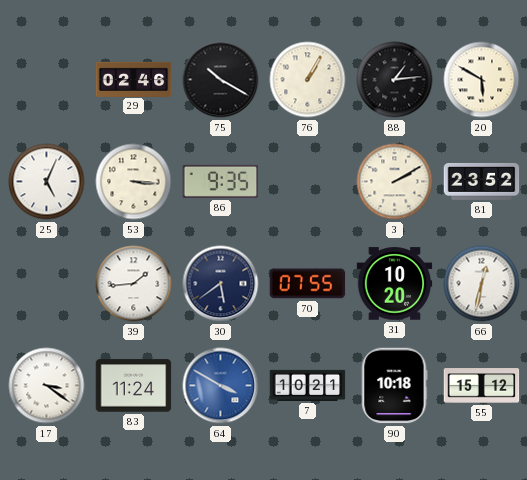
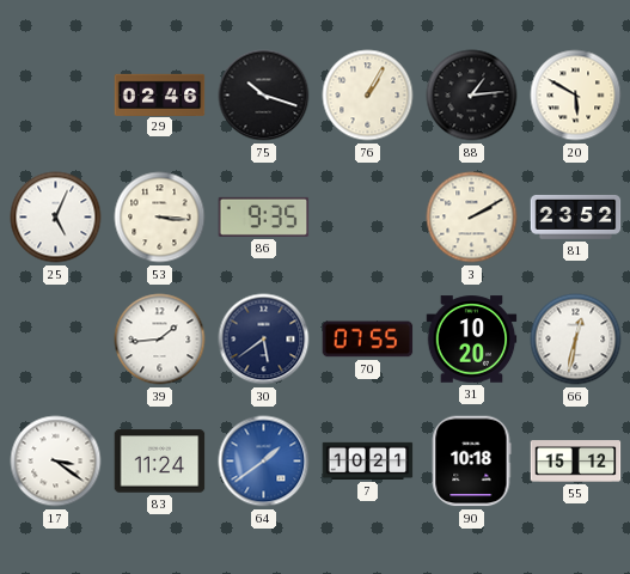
75: 10:20 -> 10:18
64: 3:50 -> 1:39
